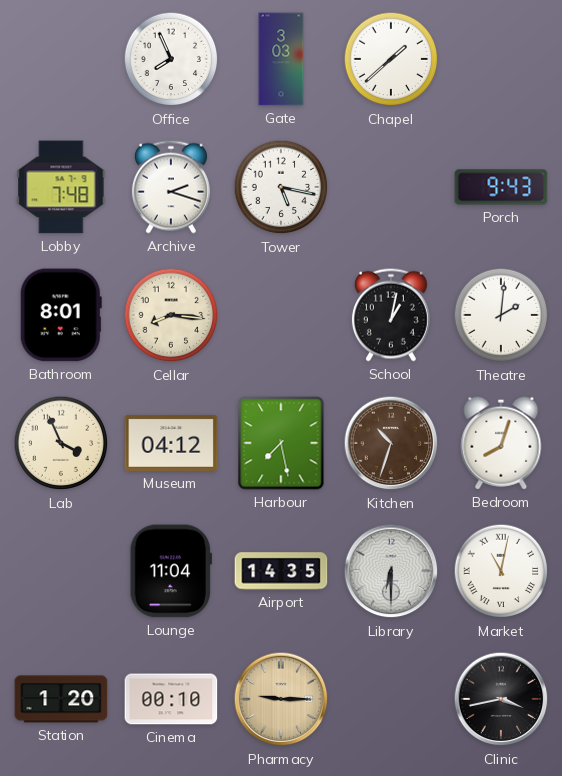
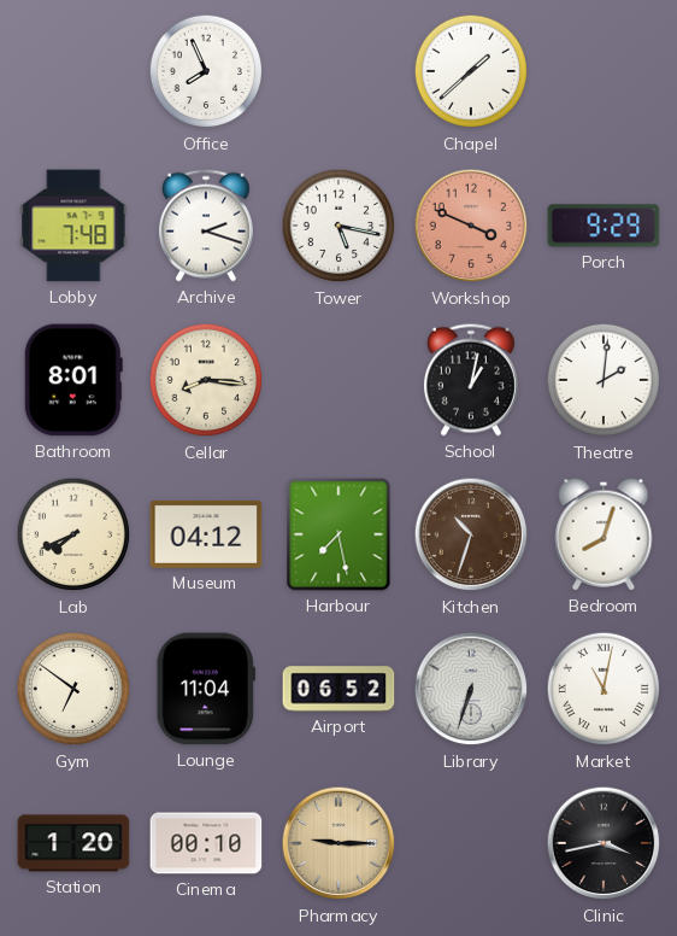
Gate: 3:03 -> none
Workshop: none -> 3:49
Porch: 9:43 -> 9:29
Lab: 3:56 -> 7:41
Gym: none -> 6:51
Airport: 14:35 -> 06:52
Library: 6:30 -> 6:33
